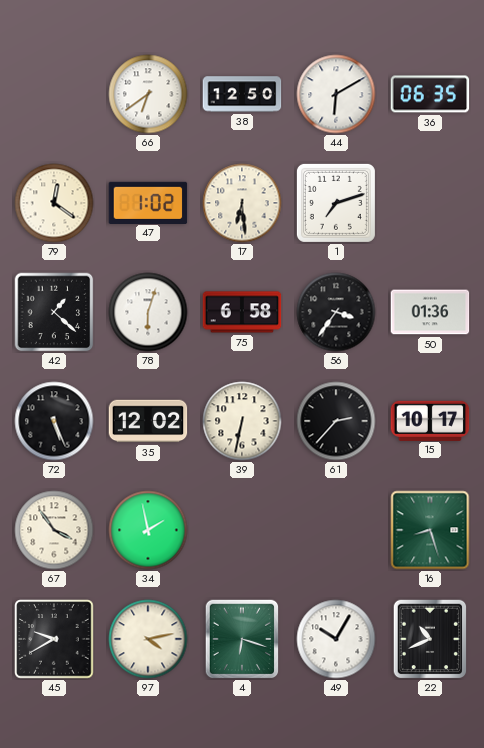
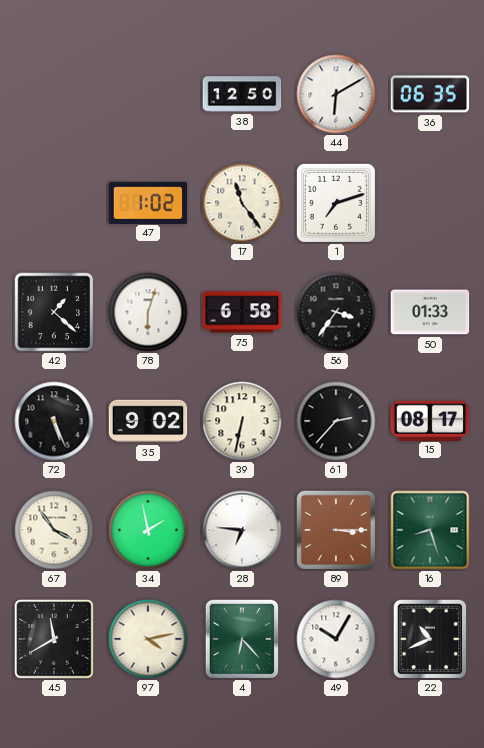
66: 6:39 -> none
79: 12:21 -> none
17: 6:29 -> 11:24
50: 01:36 -> 01:33
35: 12:02 -> 9:02
15: 10:17 -> 08:17
28: none -> 6:46
89: none -> 3:15
45: 9:40 -> 11:40
4: 6:18 -> 6:23
